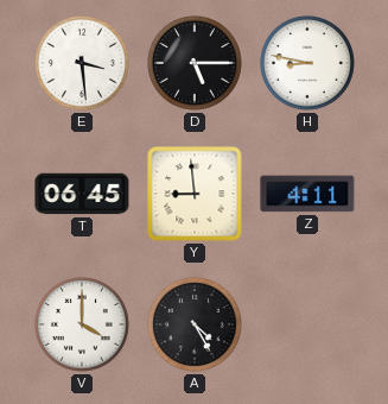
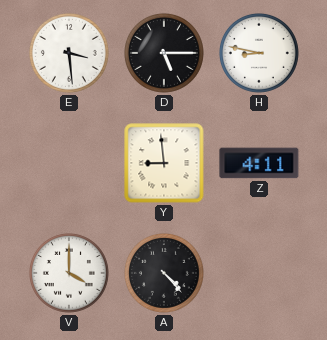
T: 06:45 -> none
A: 4:25 -> 4:23
